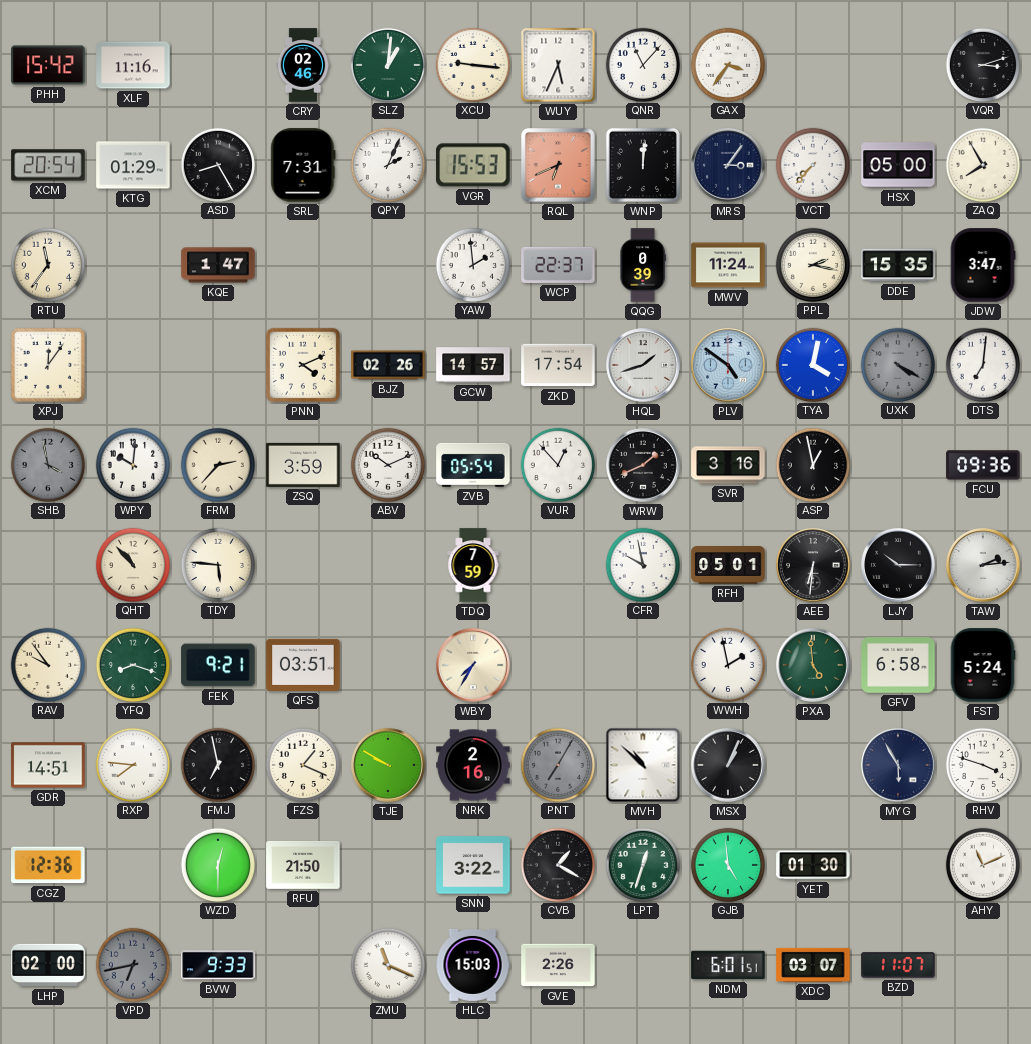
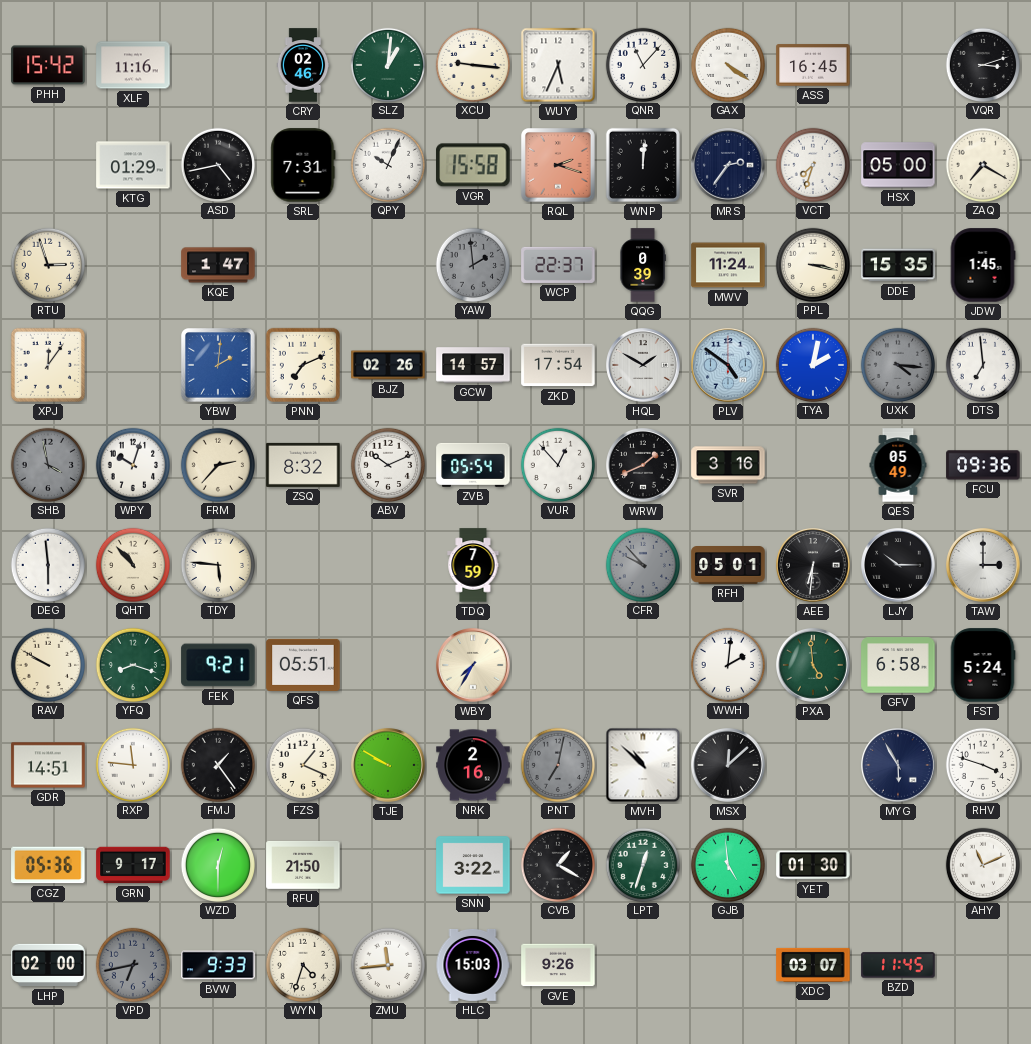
GAX: 3:36 -> 4:21
ASS: none -> 16:45
XCM: 20:54 -> none
ASD: 8:25 -> 4:43
QPY: 2:04 -> 10:04
VGR: 15:53 -> 15:58
RQL: 6:41 -> 2:18
MRS: 3:06 -> 2:36
VCT: 7:37 -> 7:33
ZAQ: 7:55 -> 7:20
RTU: 11:36 -> 2:57
YAW dial: white -> grey
PPL: 2:17 -> 3:17
JDW: 3:47 -> 1:45
YBW: none -> 2:01
PNN: 4:11 -> 7:11
HQL: 1:42 -> 1:50
TYA: 4:02 -> 2:02
UXK: 4:20 -> 4:16
DTS: 7:01 -> 6:59
WPY: 10:01 -> 10:03
ZSQ: 3:59 -> 8:32
ASP: 12:58 -> none
QES: none -> 05:49
DEG: none -> 5:59
CFR: 9:58 -> 9:53
CFR dial: white -> grey
TAW: 2:14 -> 3:00
RAV: 9:54 -> 9:50
QFS: 03:51 -> 05:51
WWH: 1:58 -> 2:01
RXP: 7:46 -> 11:46
FMJ: 6:58 -> 1:24
PNT: 7:05 -> 7:02
MSX: 1:04 -> 12:08
CGZ: 12:36 -> 05:36
GRN: none -> 9:17
WYN: none -> 4:33
ZMU: 11:19 -> 11:44
GVE: 2:26 -> 9:26
NDM: 6:01 -> none
BZD: 11:07 -> 11:45
